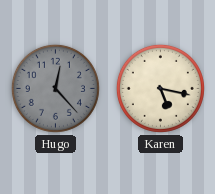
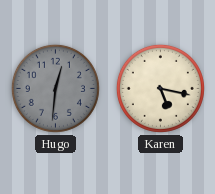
Hugo: 12:23 -> 12:31
